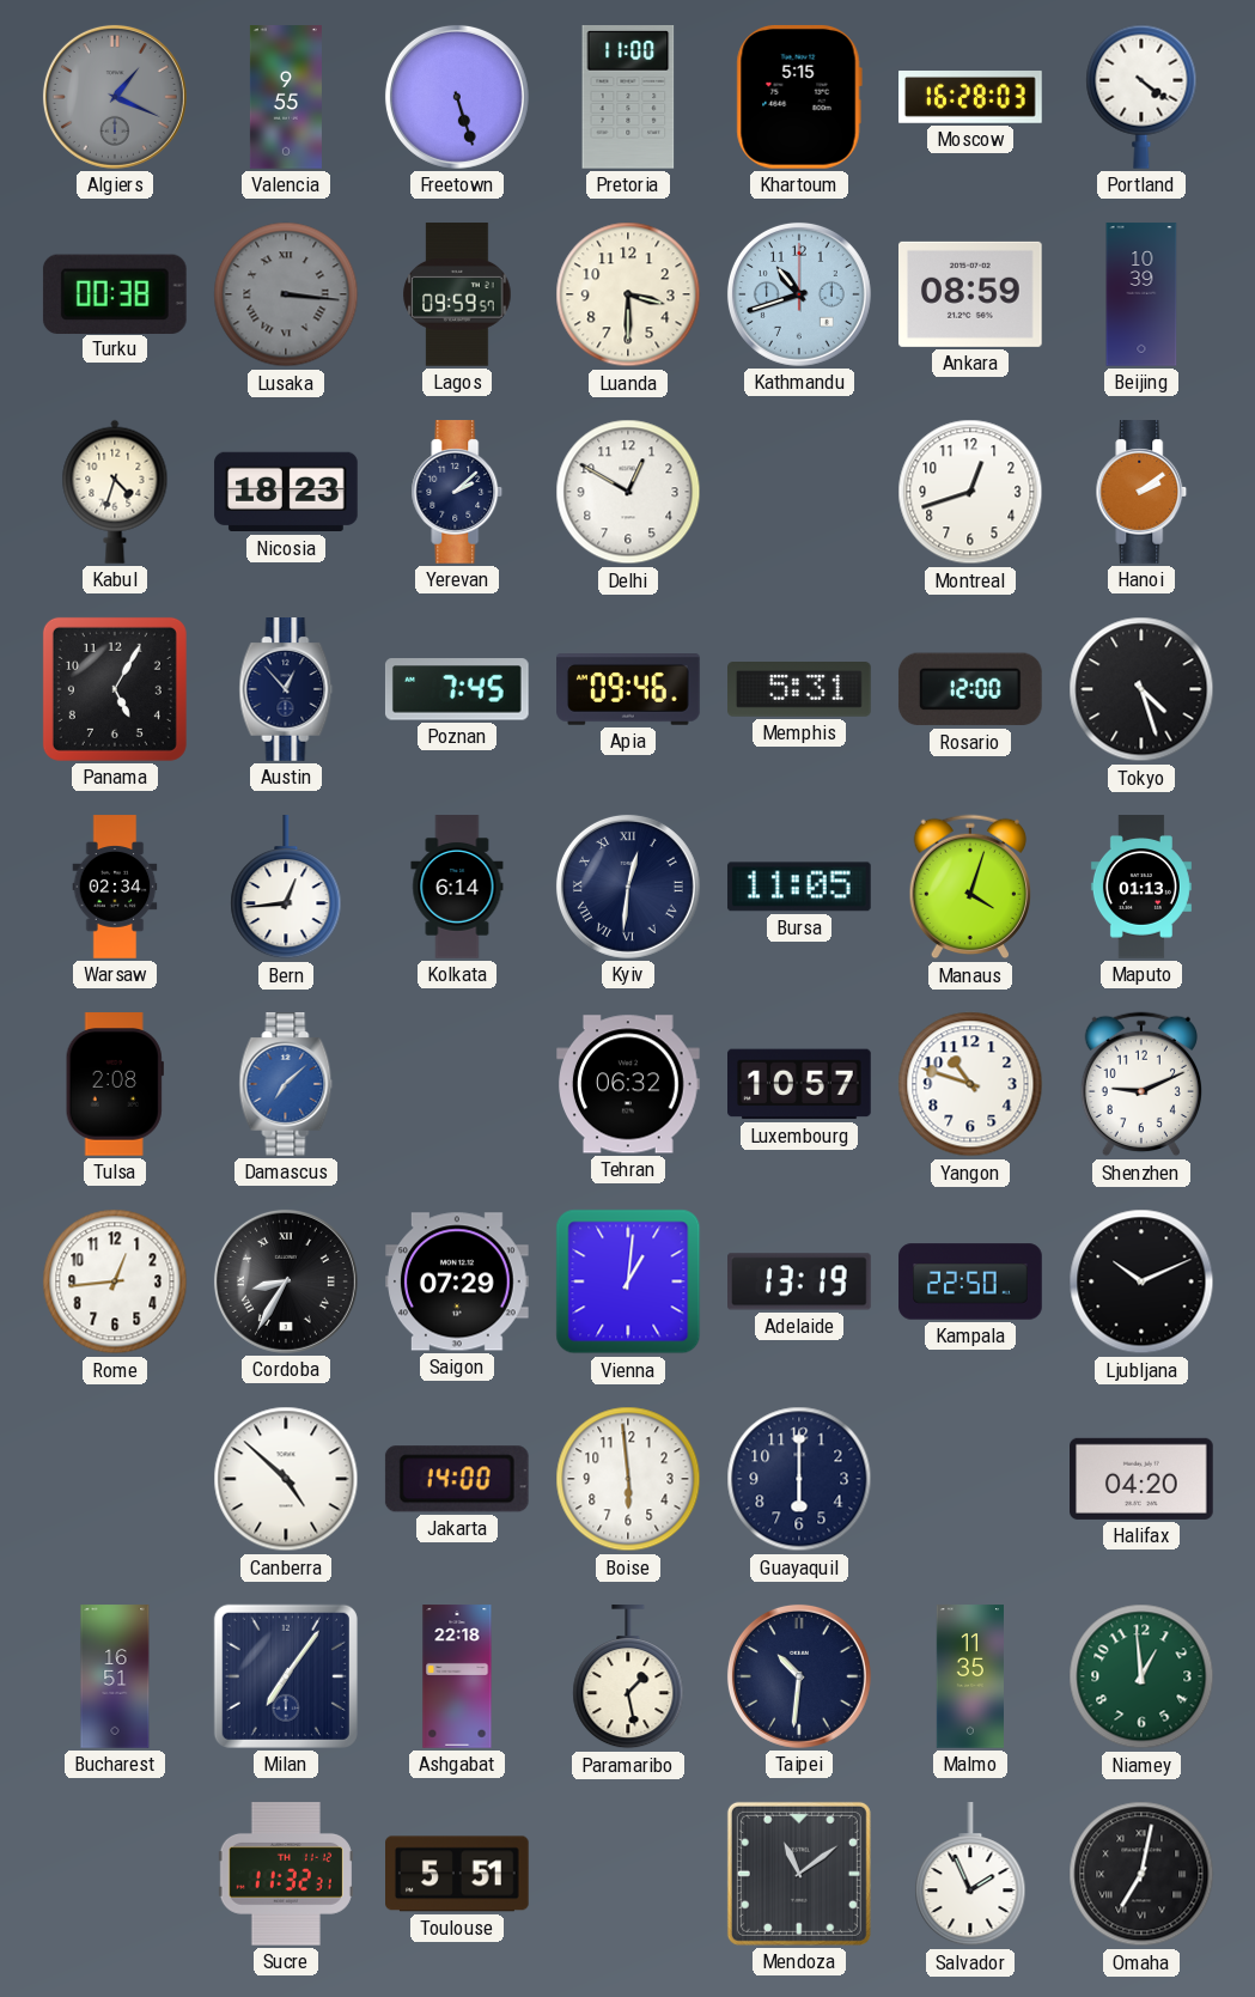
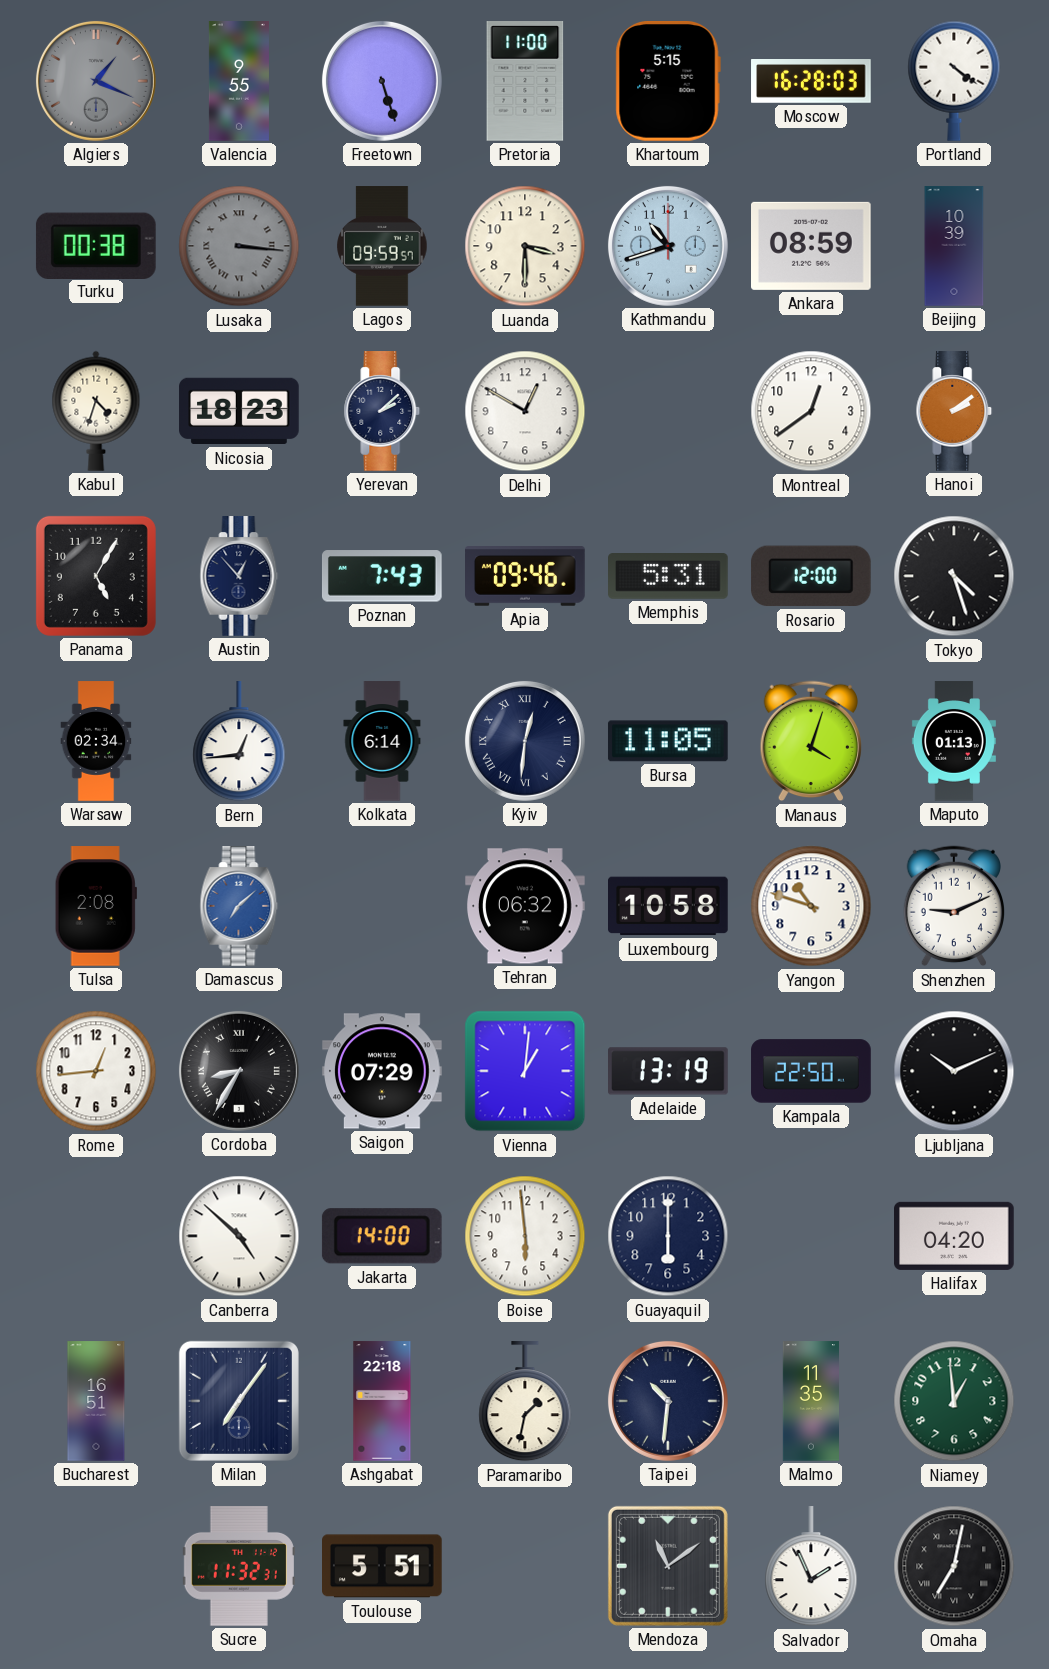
Montreal: 12:42 -> 12:39
Poznan: 7:45 -> 7:43
Luxembourg: 10:57 -> 10:58
Paramaribo: 1:28 -> 1:32
